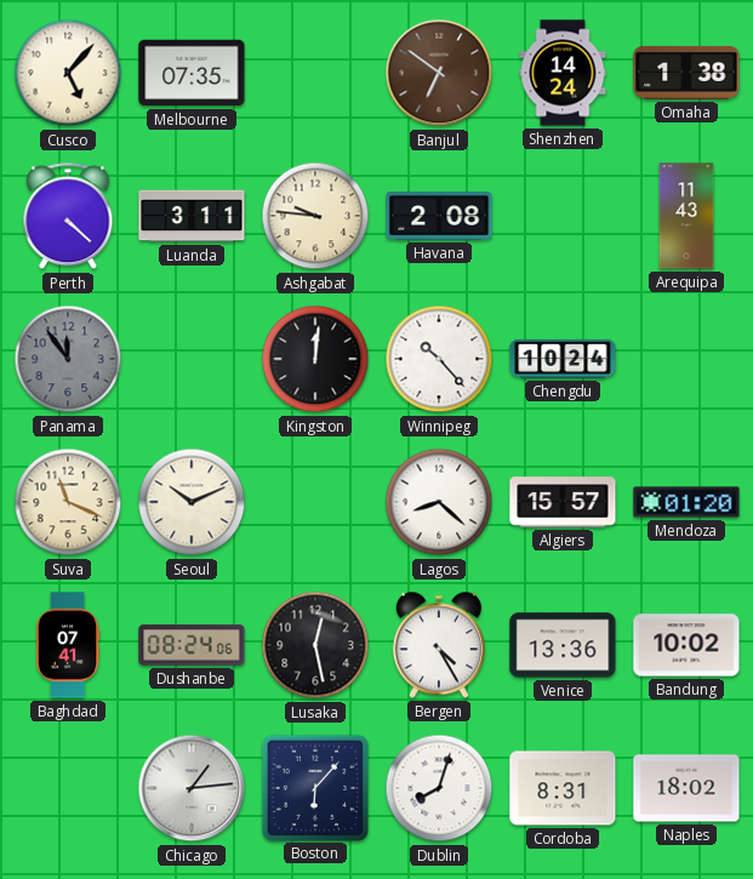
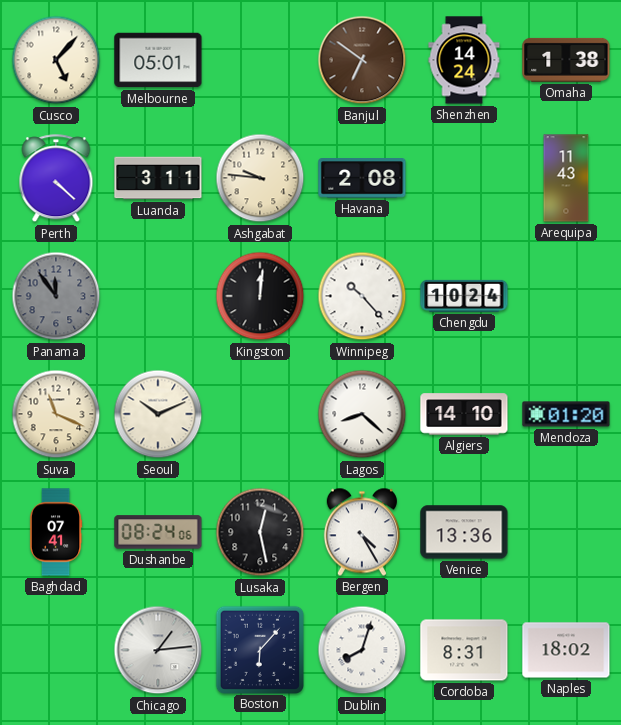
Melbourne: 07:35 -> 05:01
Algiers: 15:57 -> 14:10
Bandung: 10:02 -> none
